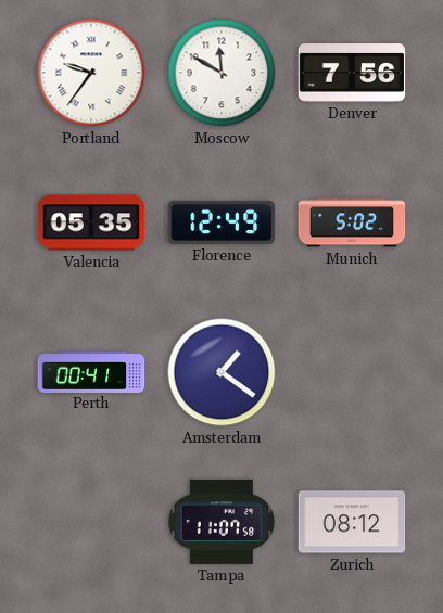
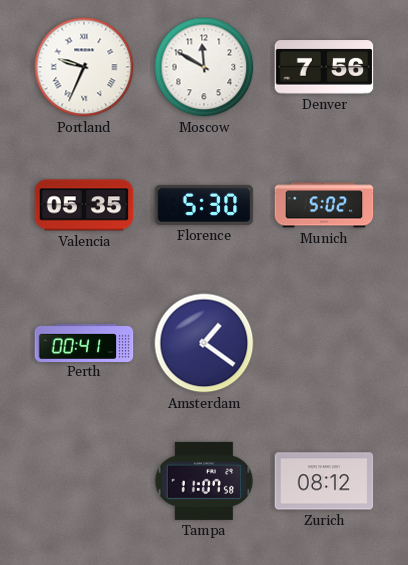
Portland: 9:36 -> 9:34
Florence: 12:49 -> 5:30
